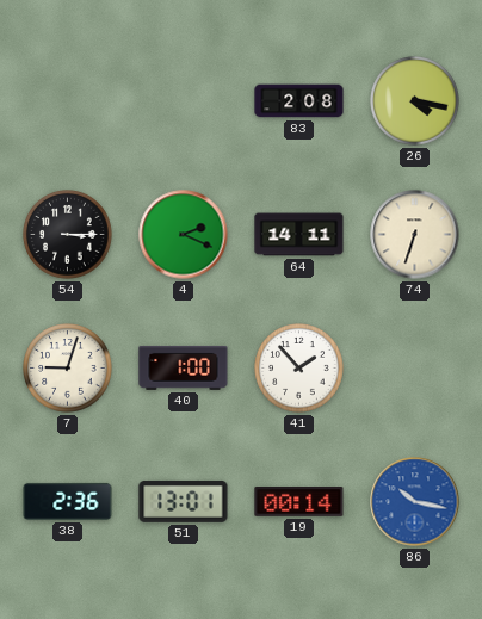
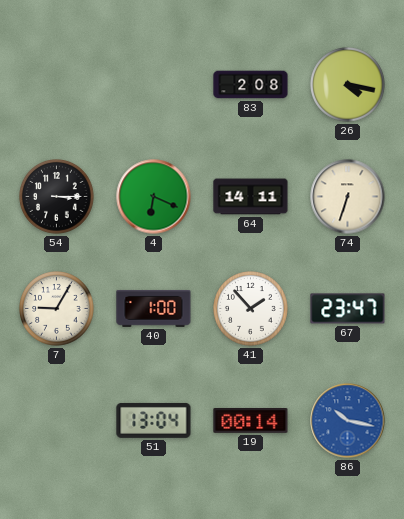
4: 2:19 -> 6:19
7: 9:03 -> 9:05
67: none -> 23:47
38: 2:36 -> none
51: 13:01 -> 13:04
